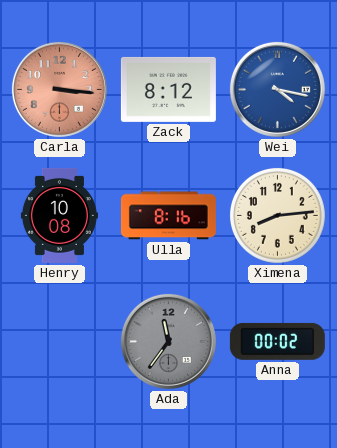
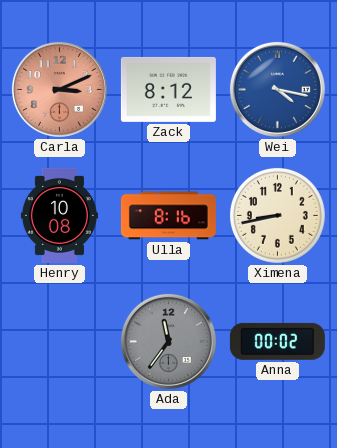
Carla: 3:16 -> 3:11
Ximena: 8:14 -> 8:43
